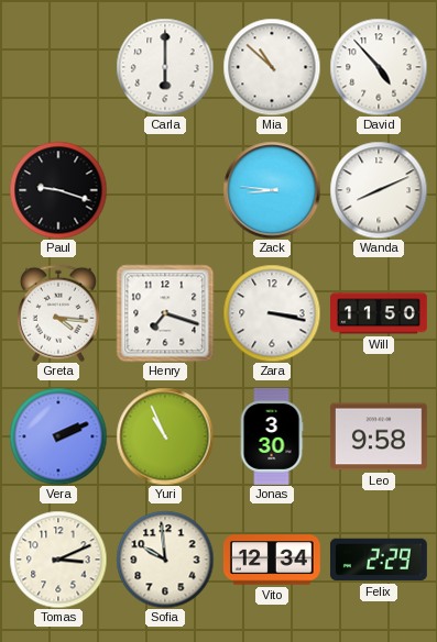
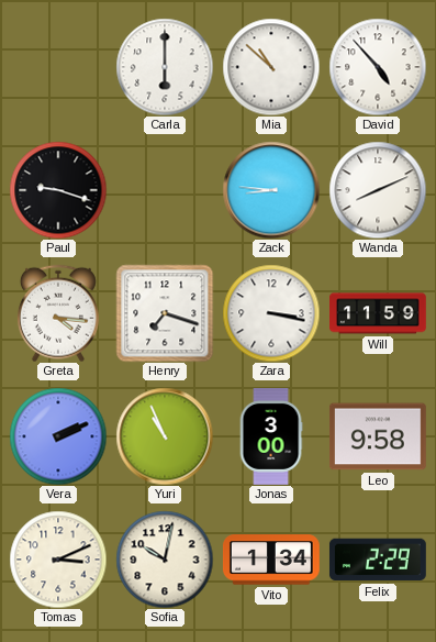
Will: 11:50 -> 11:59
Jonas: 3:30 -> 3:00
Sofia: 9:59 -> 10:02
Vito: 12:34 -> 1:34
